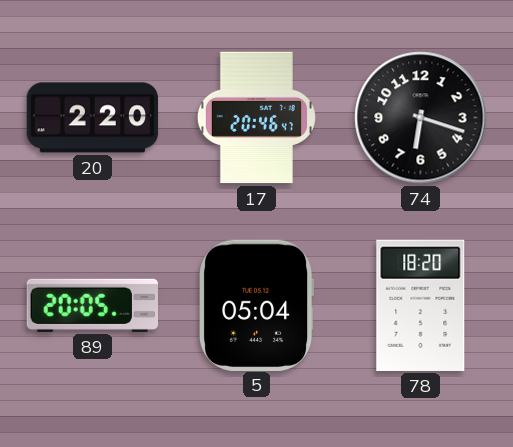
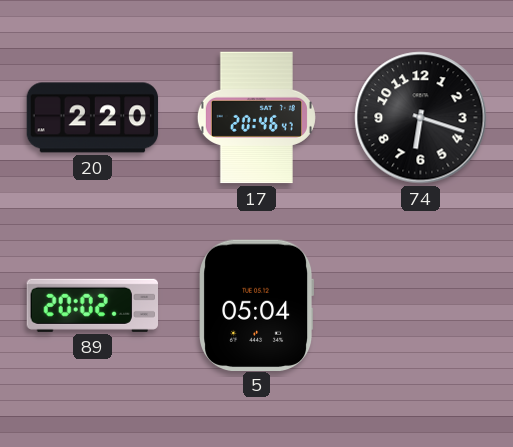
89: 20:05 -> 20:02
78: 18:20 -> none
